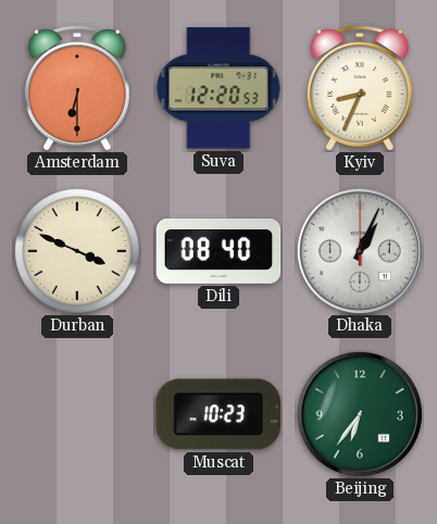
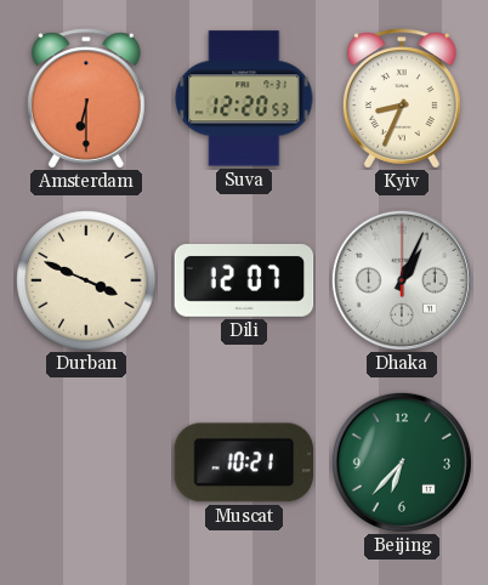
Dili: 08:40 -> 12:07
Muscat: 10:23 -> 10:21
Beijing: 6:36 -> 6:37
